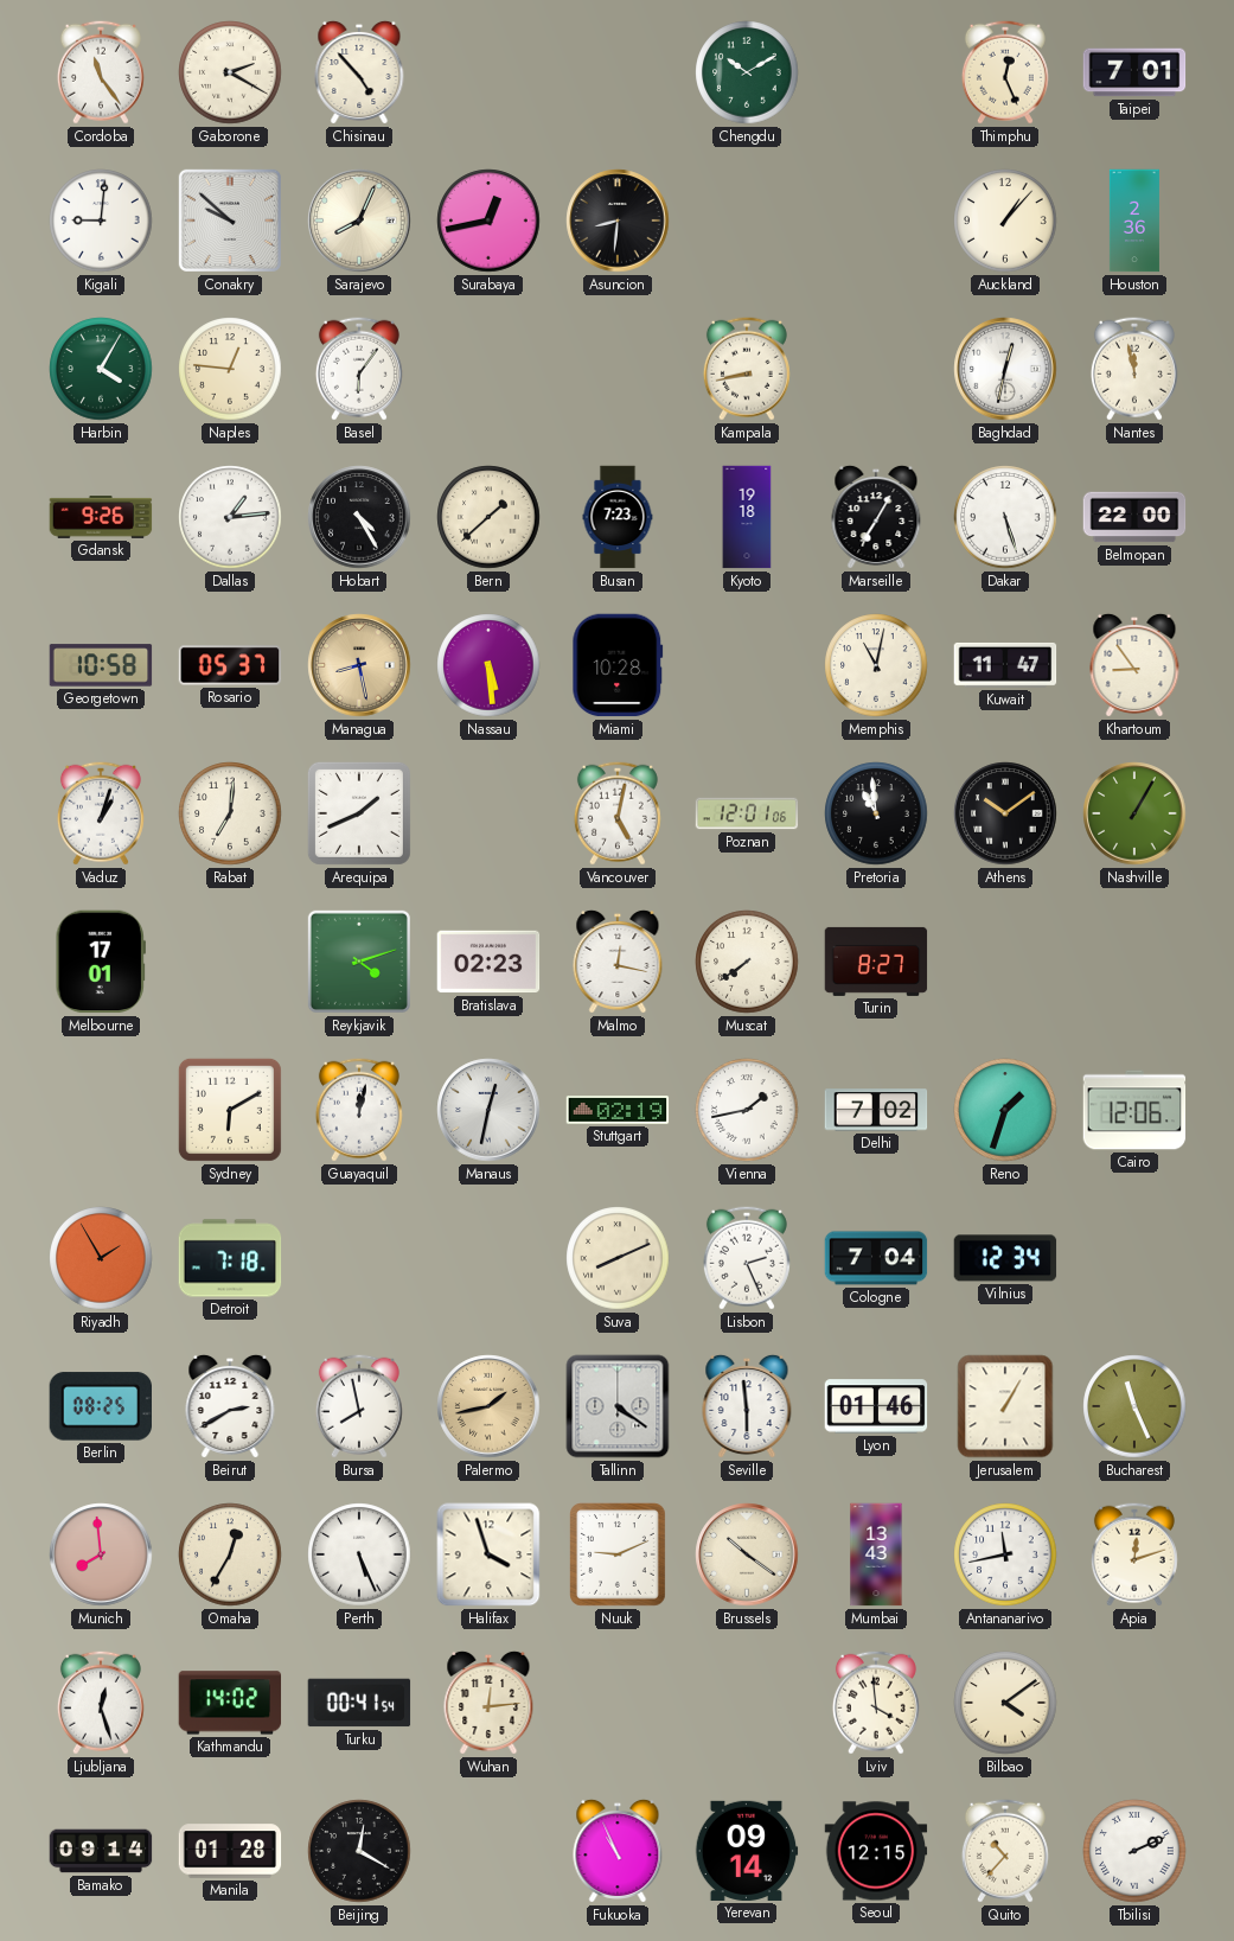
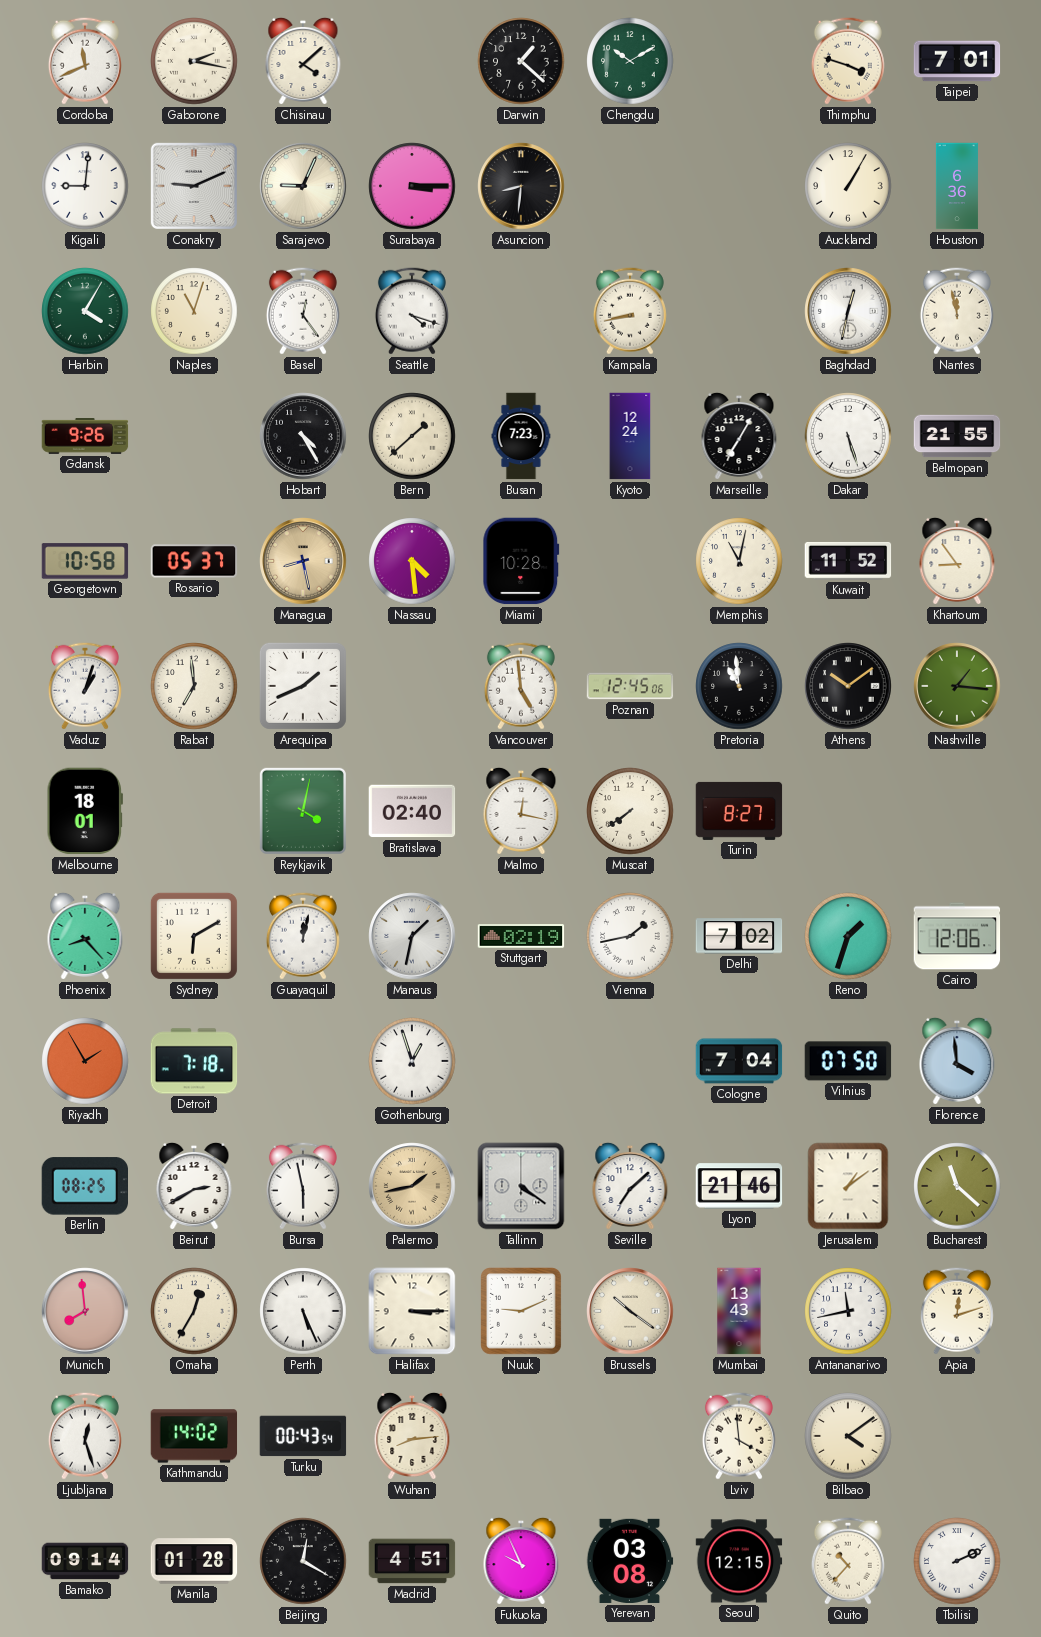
Cordoba: 11:24 -> 11:41
Gaborone: 2:20 -> 2:17
Chisinau: 4:53 -> 4:08
Darwin: none -> 1:22
Thimphu: 12:26 -> 3:48
Conakry: 9:52 -> 9:11
Sarajevo: 8:04 -> 9:04
Surabaya: 12:43 -> 3:15
Auckland: 1:07 -> 1:05
Houston: 2:36 -> 6:36
Naples: 12:46 -> 11:03
Basel: 6:06 -> 12:24
Seattle: none -> 4:18
Dallas: 1:14 -> none
Kyoto: 19:18 -> 12:24
Belmopan: 22:00 -> 21:55
Nassau: 5:29 -> 4:29
Kuwait: 11:47 -> 11:52
Rabat: 7:01 -> 6:59
Vancouver: 5:02 -> 4:59
Poznan: 12:01 -> 12:45
Nashville: 1:05 -> 1:16
Melbourne: 17:01 -> 18:01
Reykjavik: 4:12 -> 4:02
Bratislava: 02:23 -> 02:40
Phoenix: none -> 8:23
Manaus: 12:32 -> 1:32
Gothenburg: none -> 12:57
Suva: 8:11 -> none
Lisbon: 2:26 -> none
Vilnius: 12:34 -> 07:50
Florence: none -> 3:59
Bursa: 7:58 -> 5:58
Seville: 5:59 -> 7:08
Lyon: 01:46 -> 21:46
Jerusalem: 1:05 -> 1:09
Bucharest: 11:26 -> 11:22
Halifax: 3:57 -> 3:15
Turku: 00:41 -> 00:43
Wuhan: 12:14 -> 8:14
Madrid: none -> 4:51
Fukuoka: 10:56 -> 9:56
Yerevan: 09:14 -> 03:08
